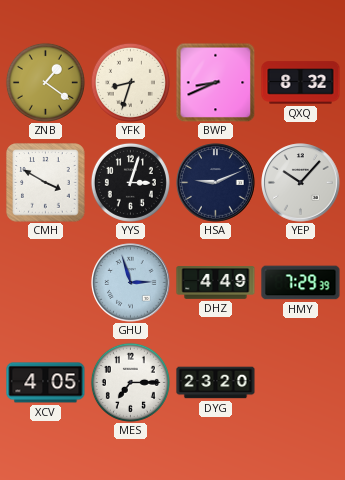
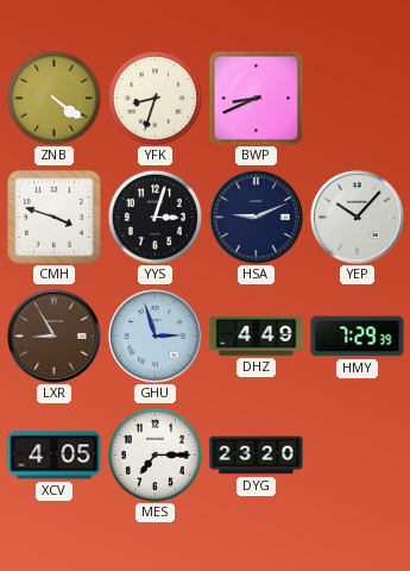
ZNB: 1:21 -> 4:21
QXQ: 8:32 -> none
CMH: 3:50 -> 3:48
LXR: none -> 8:55
